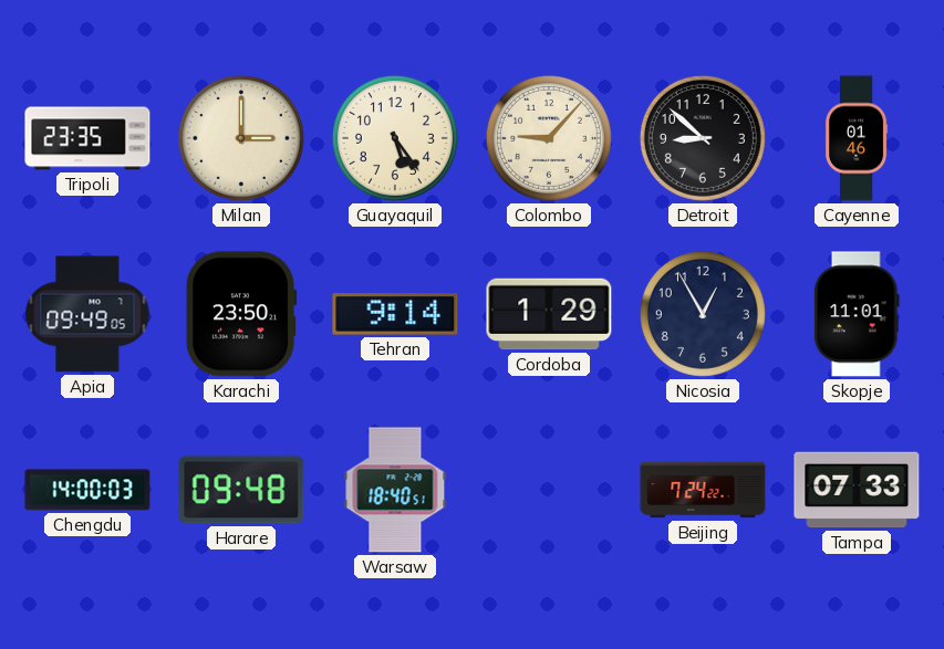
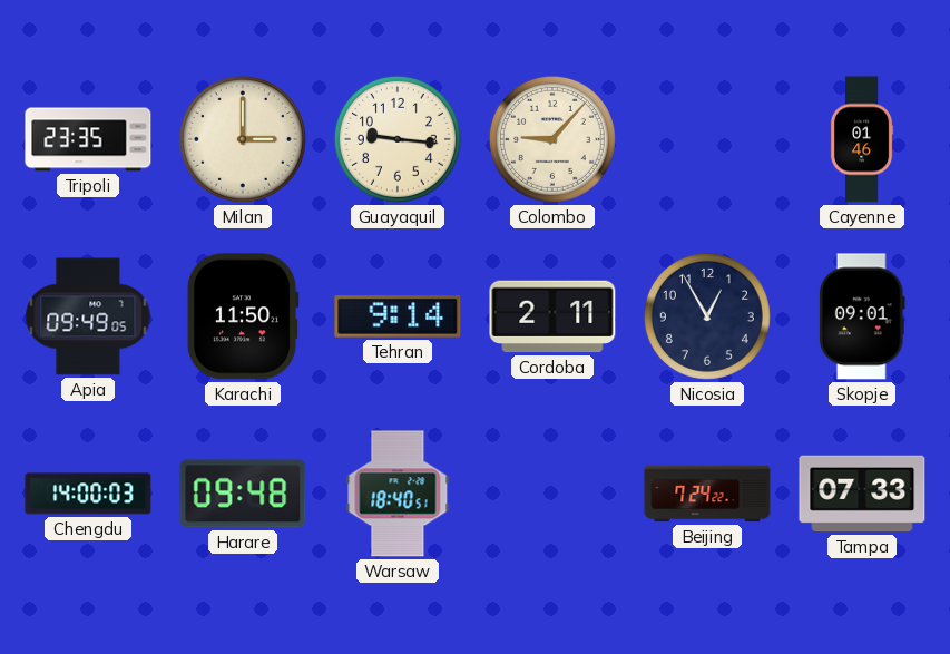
Guayaquil: 5:24 -> 9:16
Detroit: 8:52 -> none
Karachi: 23:50 -> 11:50
Cordoba: 1:29 -> 2:11
Skopje: 11:01 -> 09:01
